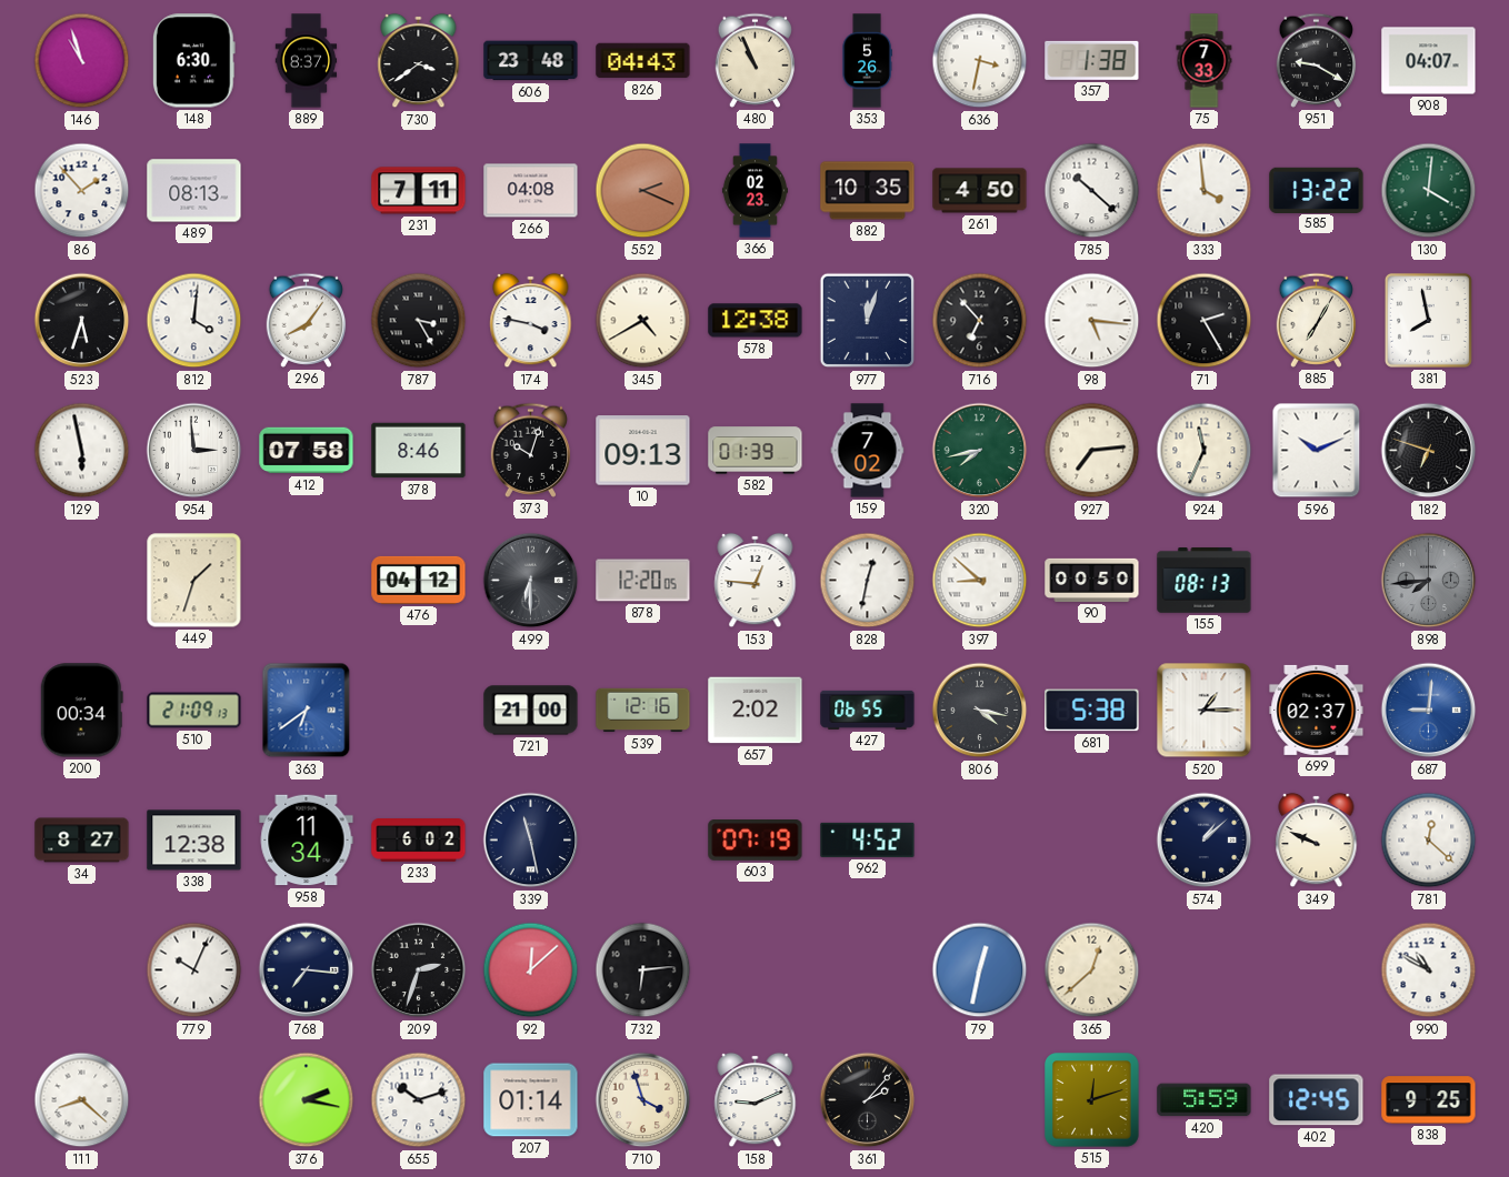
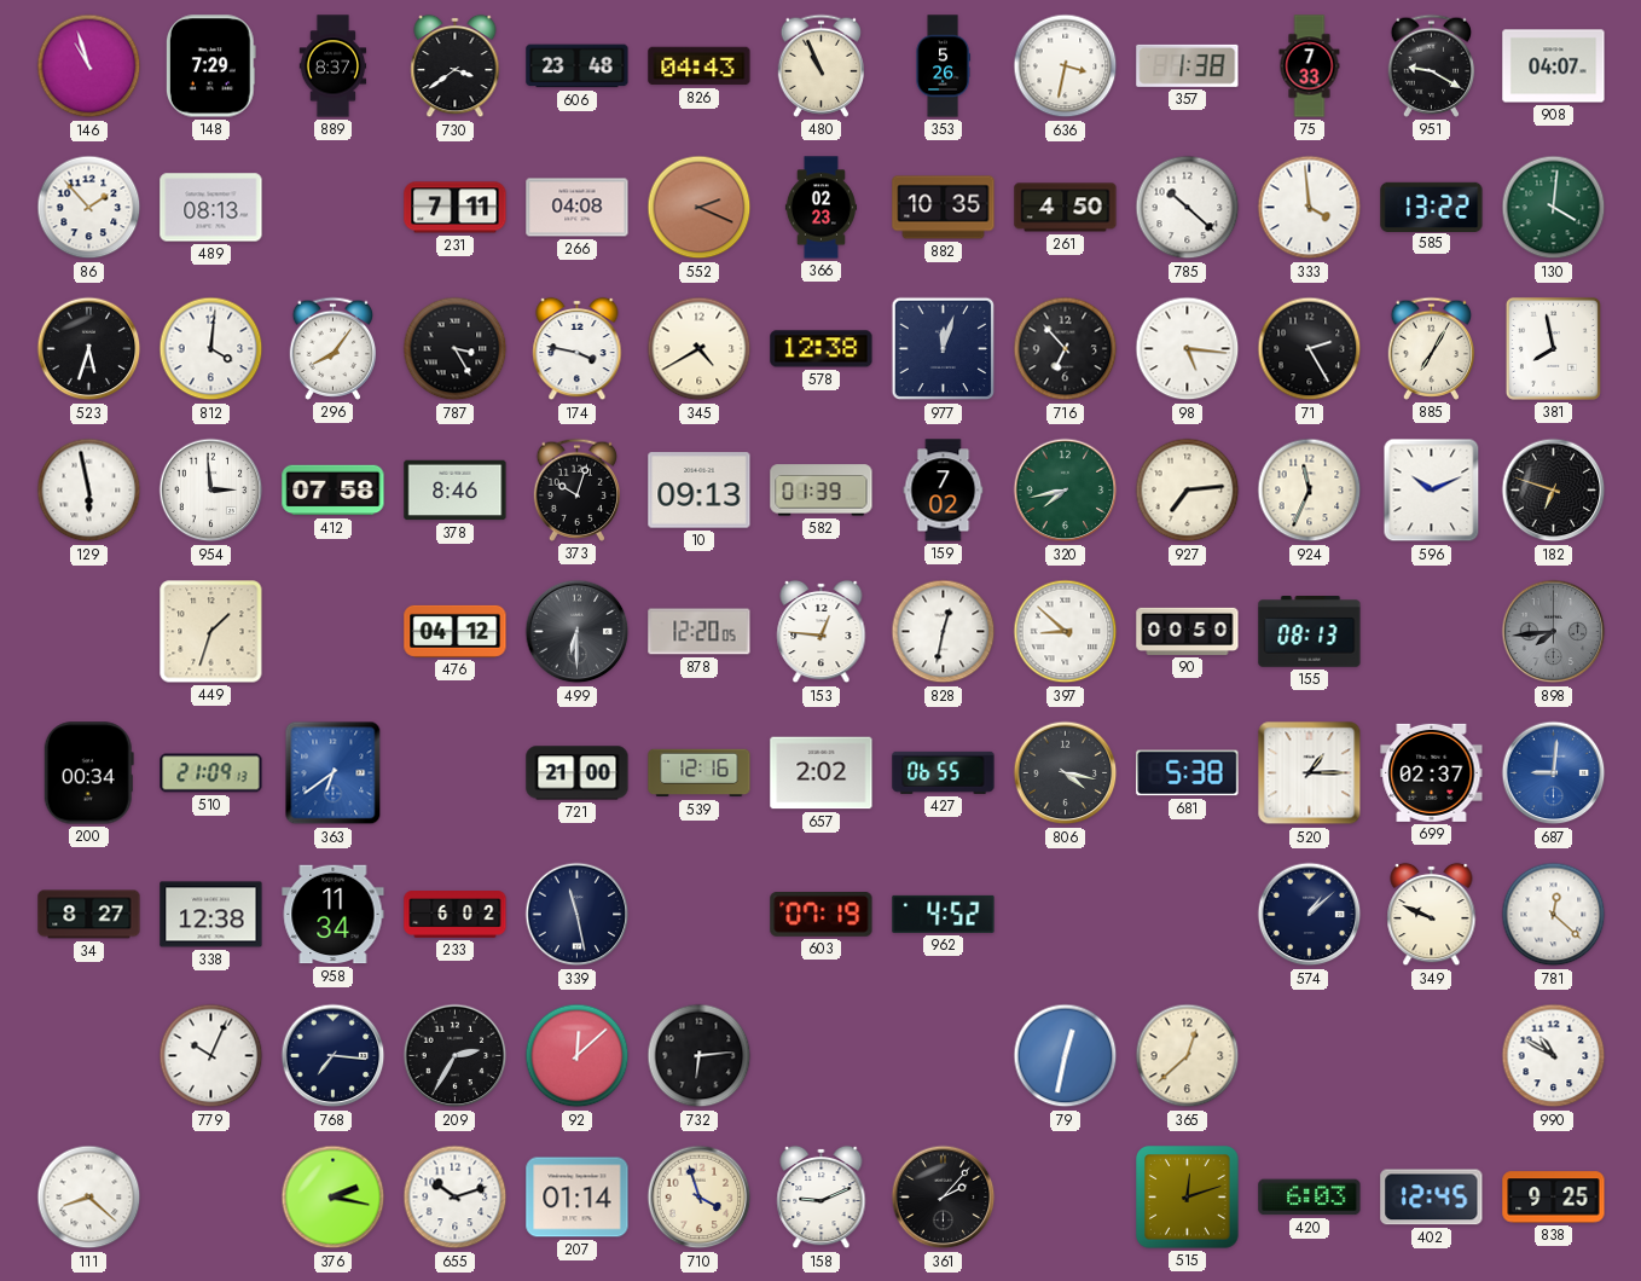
148: 6:30 -> 7:29
209: 2:33 -> 2:35
420: 5:59 -> 6:03
